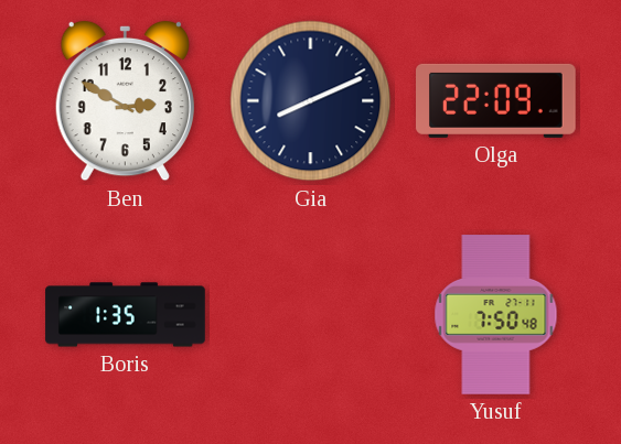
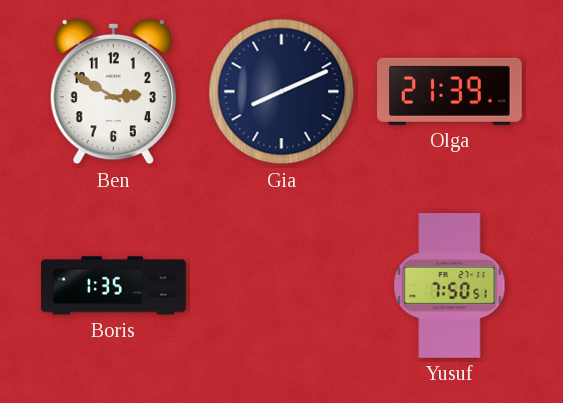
Olga: 22:09 -> 21:39
Yusuf: 7:50:48 -> 7:50:51
